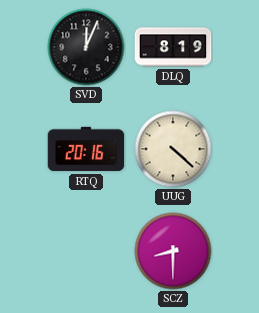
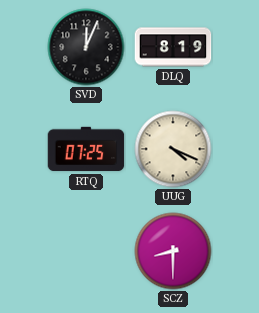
RTQ: 20:16 -> 07:25
UUG: 4:22 -> 4:19
